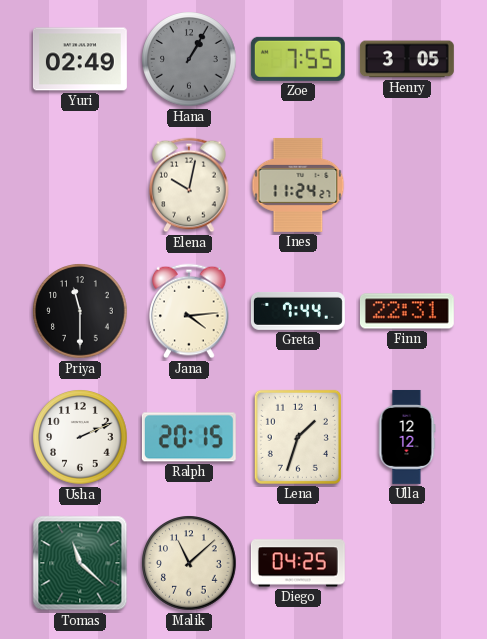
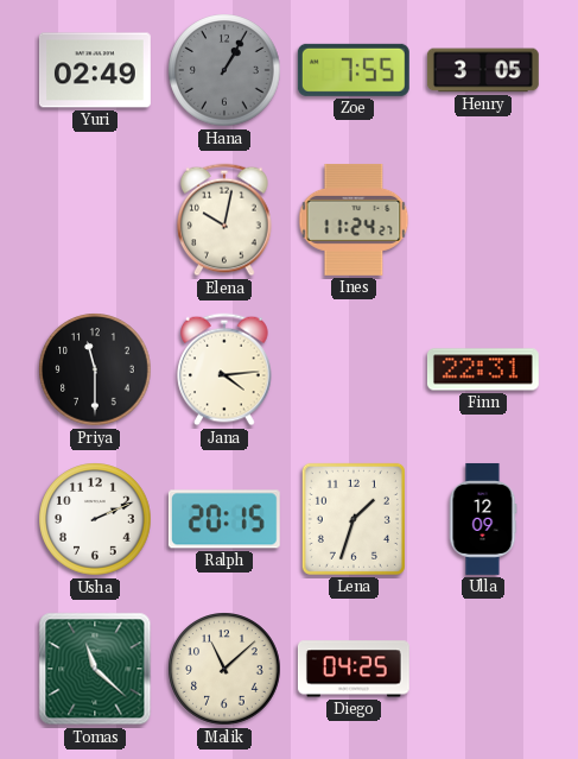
Greta: 7:44 -> none
Ulla: 12:12 -> 12:09
